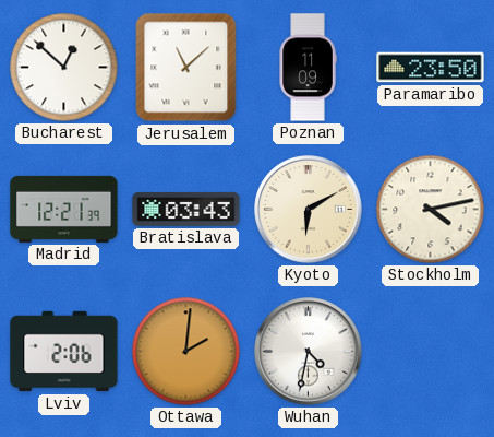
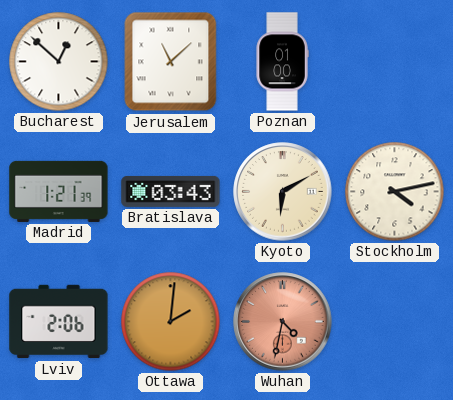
Poznan: 11:09 -> 01:00
Paramaribo: 23:50 -> none
Madrid: 12:21 -> 1:21
Wuhan dial: white -> salmon
